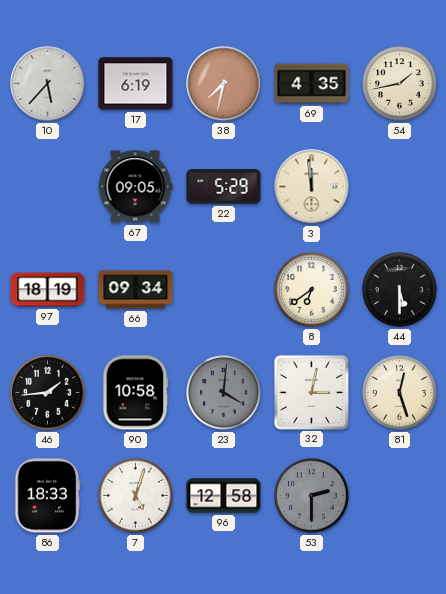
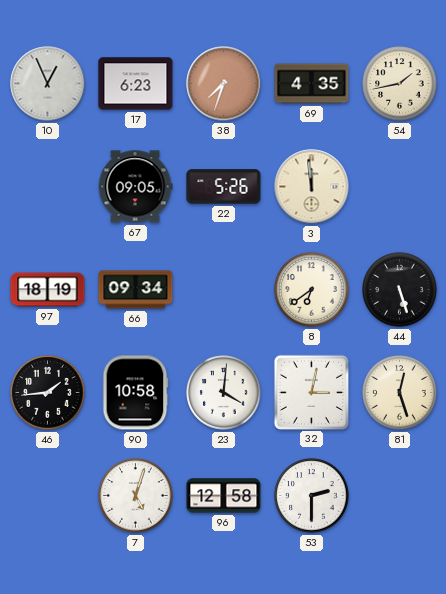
10: 5:37 -> 12:56
17: 6:19 -> 6:23
38: 7:32 -> 7:33
22: 5:29 -> 5:26
44: 5:30 -> 5:27
23 dial: grey -> white
86: 18:33 -> none
53 dial: grey -> white
